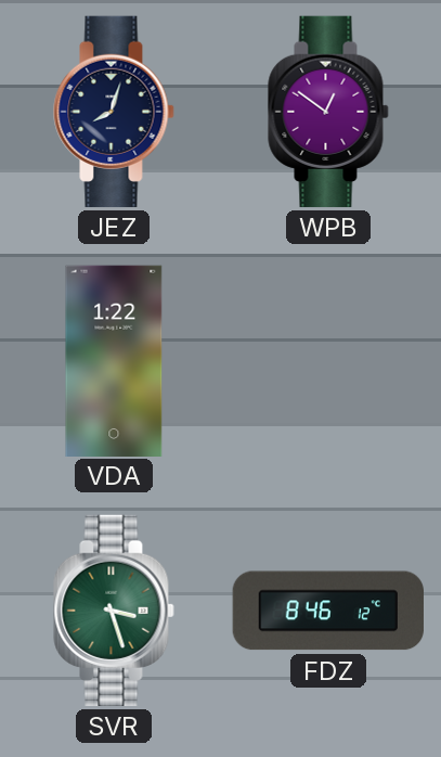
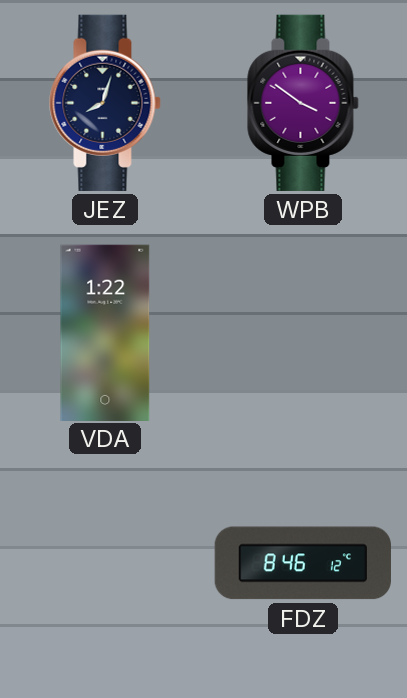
WPB: 12:51 -> 3:51
SVR: 3:27 -> none
